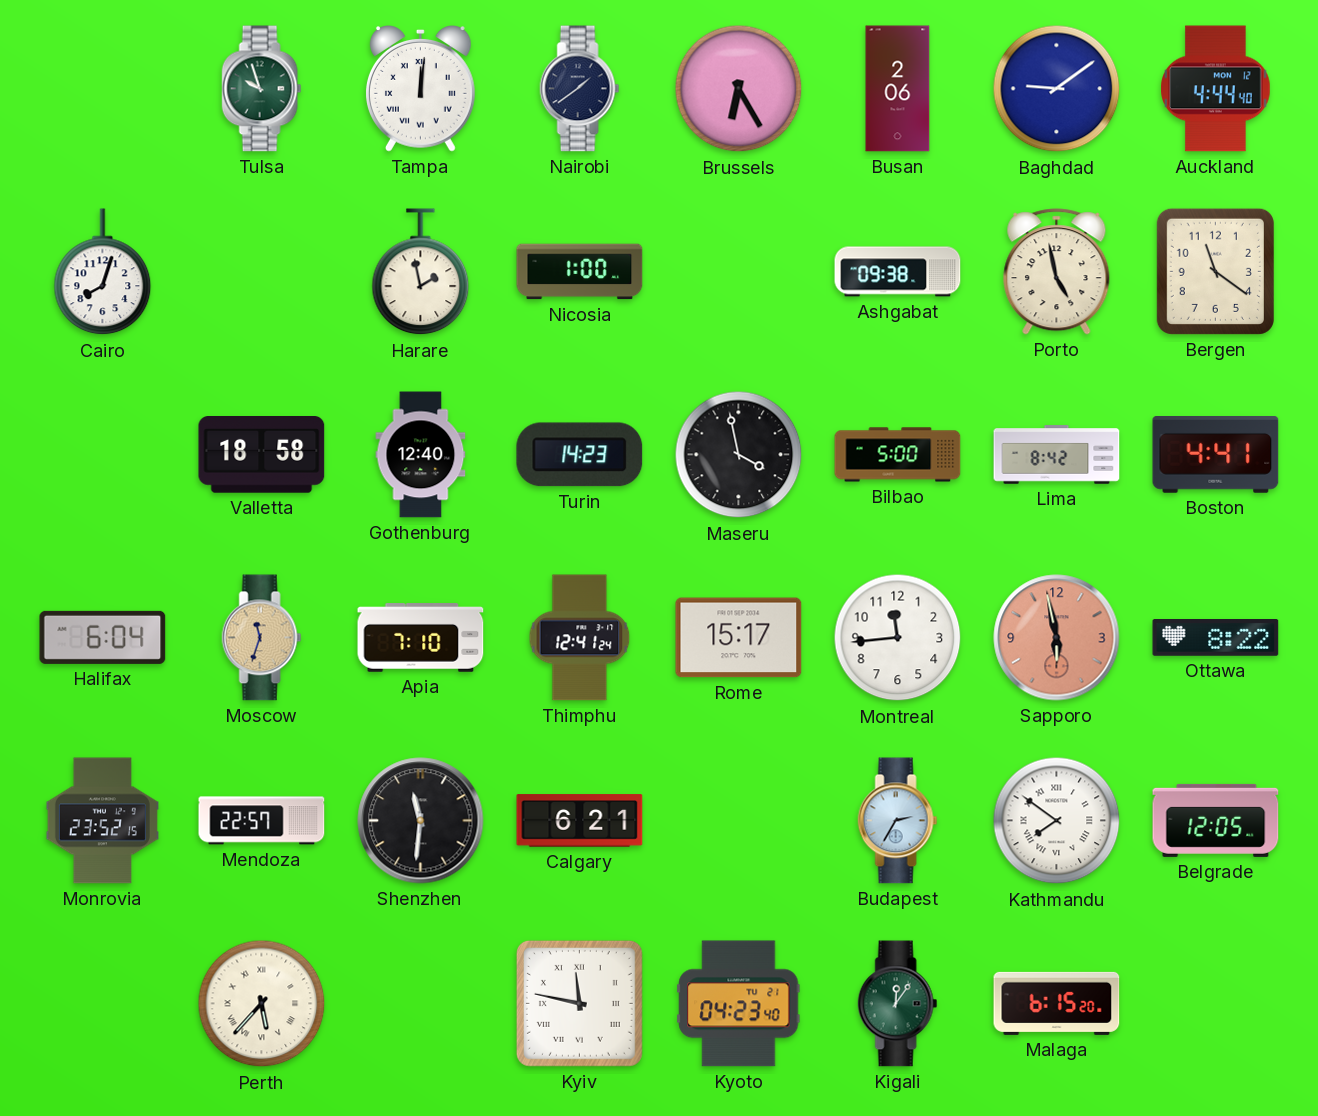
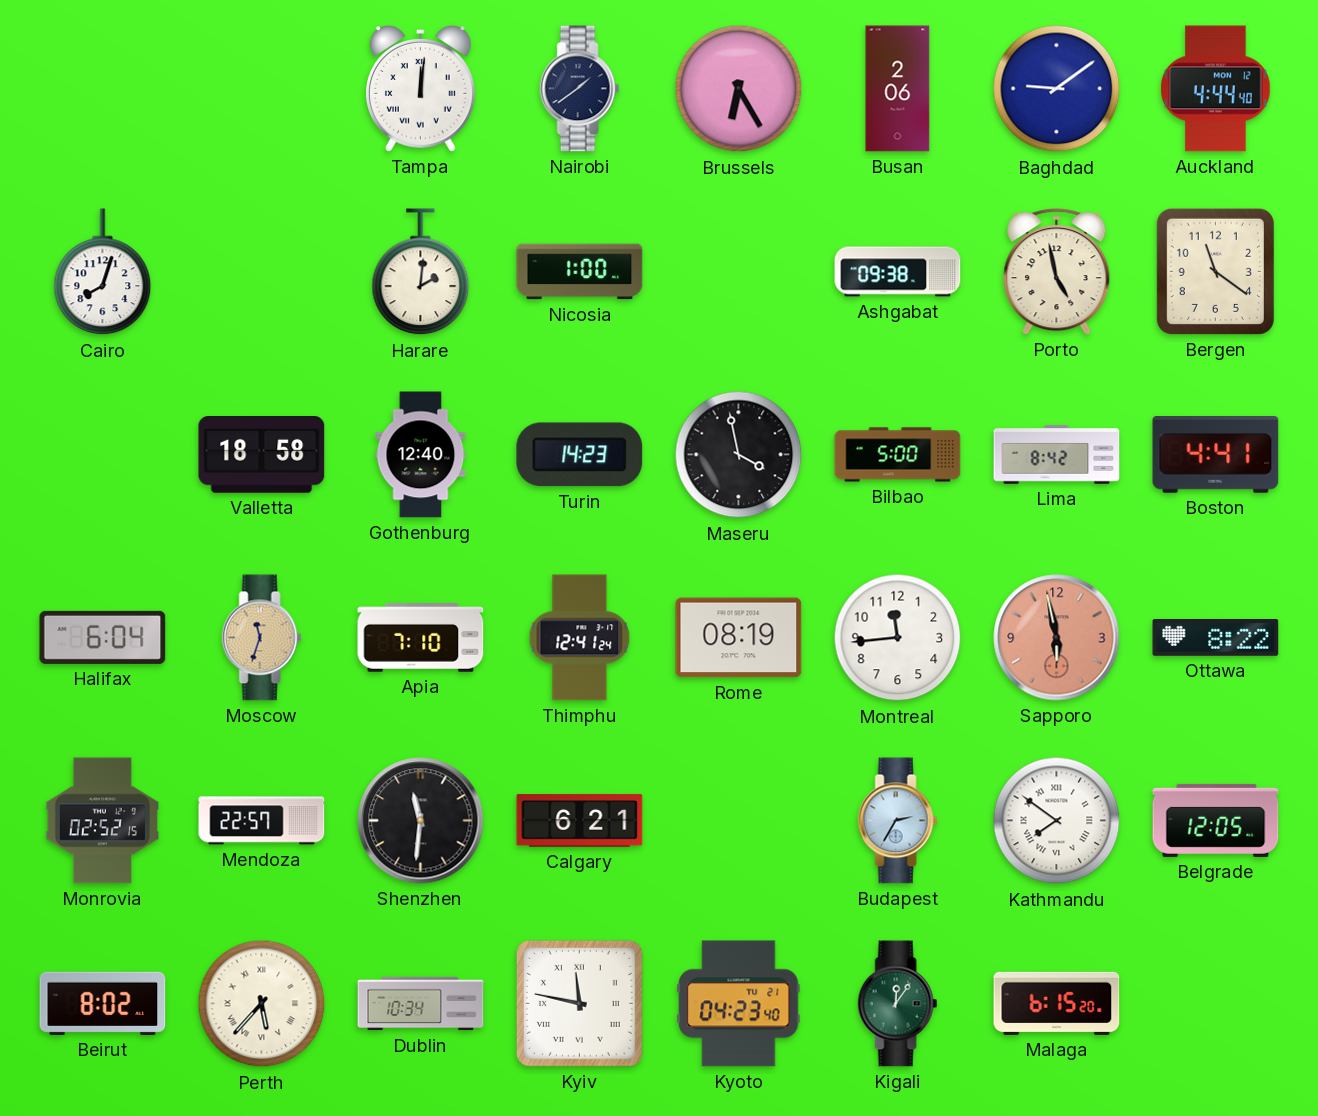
Tulsa: 9:57 -> none
Harare: 1:58 -> 2:01
Rome: 15:17 -> 08:19
Monrovia: 23:52 -> 02:52
Beirut: none -> 8:02
Dublin: none -> 10:34
